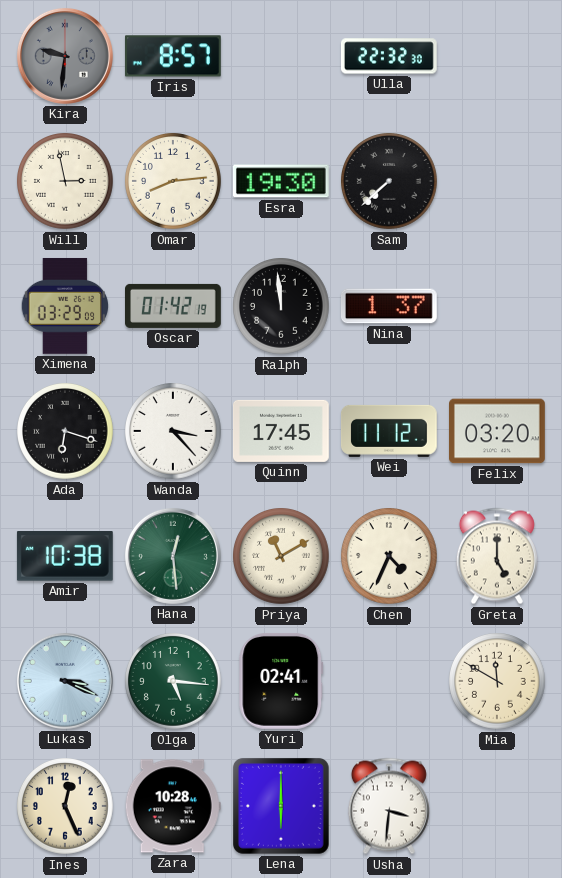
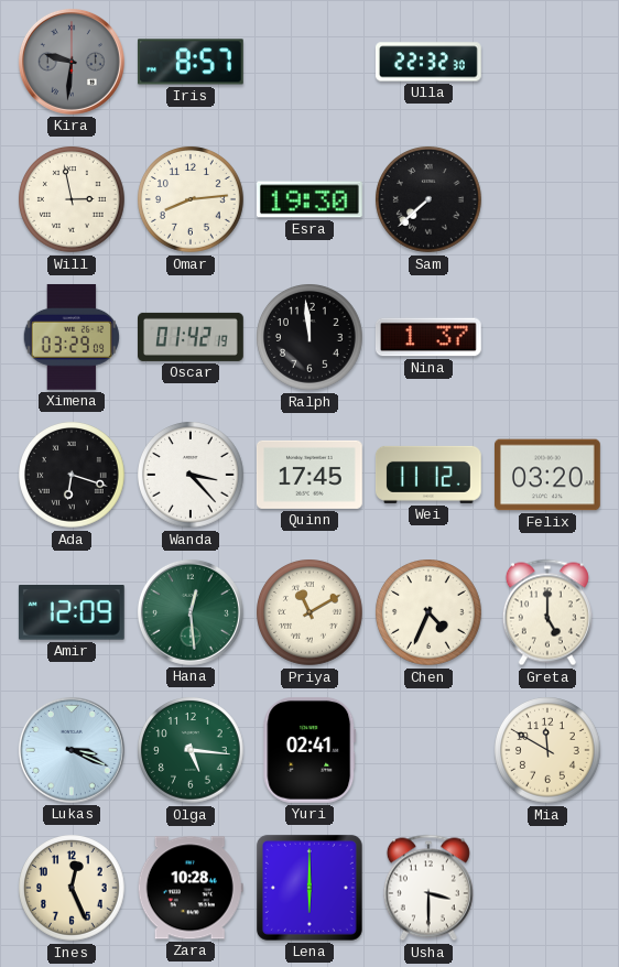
Amir: 10:38 -> 12:09
Usha: 3:31 -> 3:30
